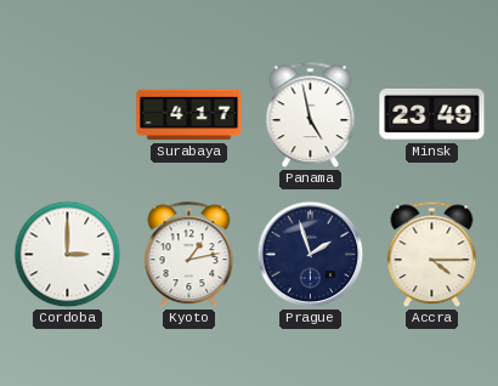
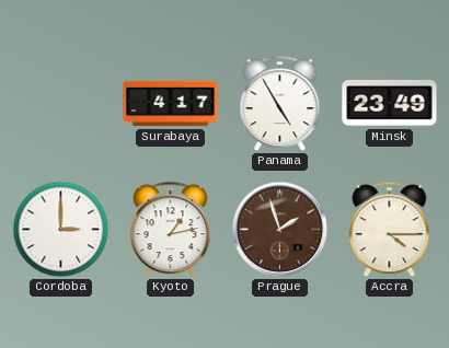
Panama: 4:58 -> 4:55
Prague dial: navy -> brown
